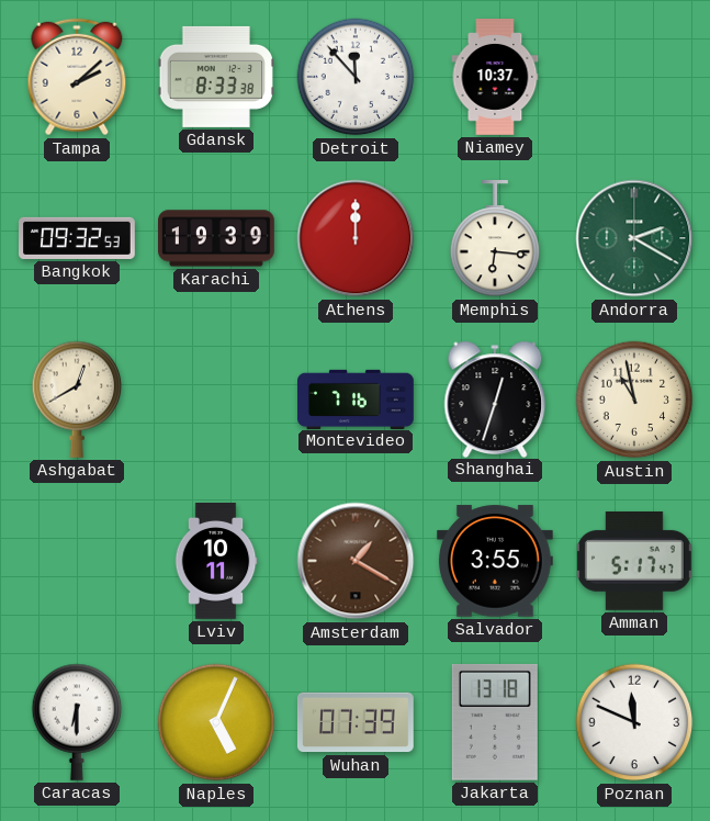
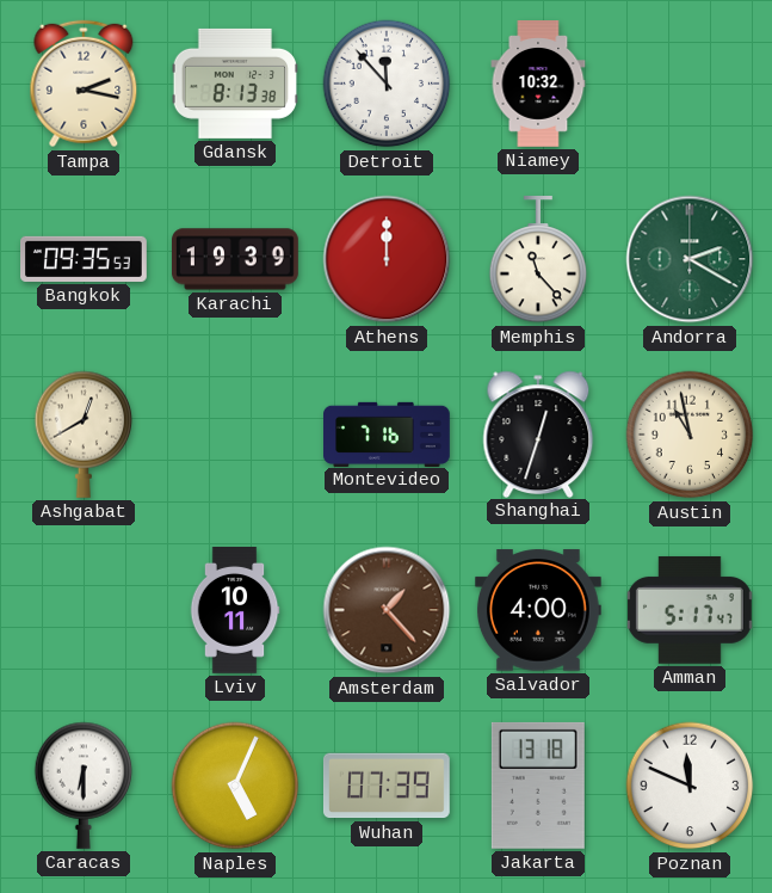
Tampa: 2:08 -> 2:17
Gdansk: 8:33 -> 8:13
Niamey: 10:37 -> 10:32
Bangkok: 09:32 -> 09:35
Memphis: 6:16 -> 11:23
Amsterdam: 1:20 -> 1:23
Salvador: 3:55 -> 4:00
